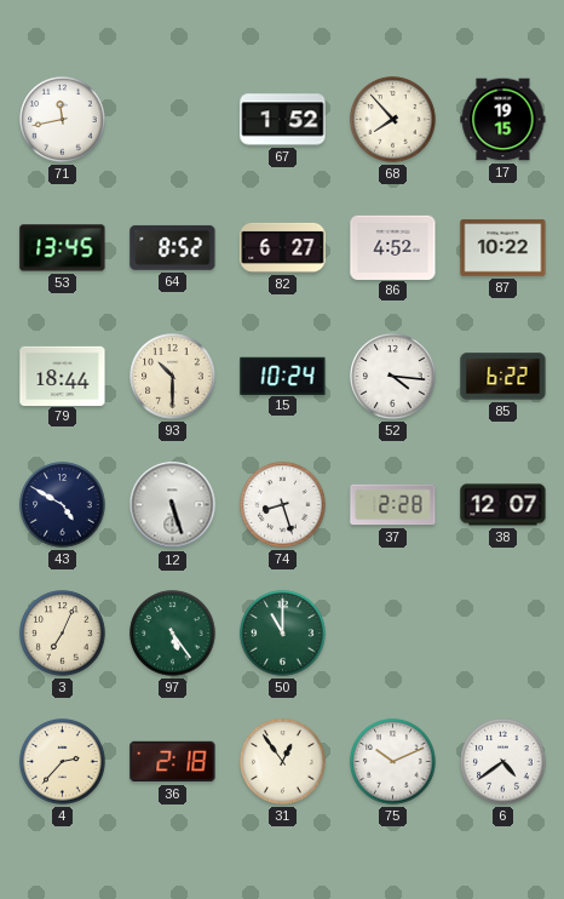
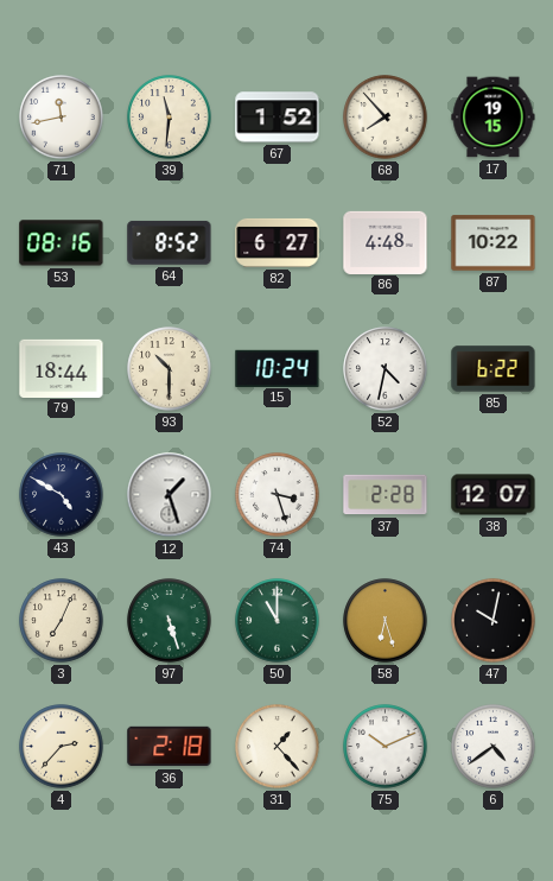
39: none -> 11:31
53: 13:45 -> 08:16
86: 4:52 -> 4:48
52: 4:16 -> 4:32
12: 5:27 -> 1:27
74: 8:27 -> 3:27
97: 5:24 -> 5:27
58: none -> 6:27
47: none -> 10:02
31: 12:54 -> 1:23
